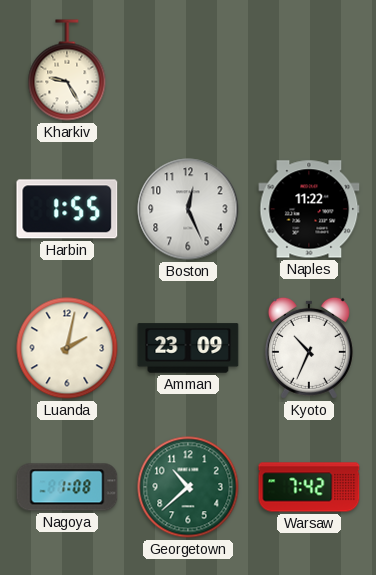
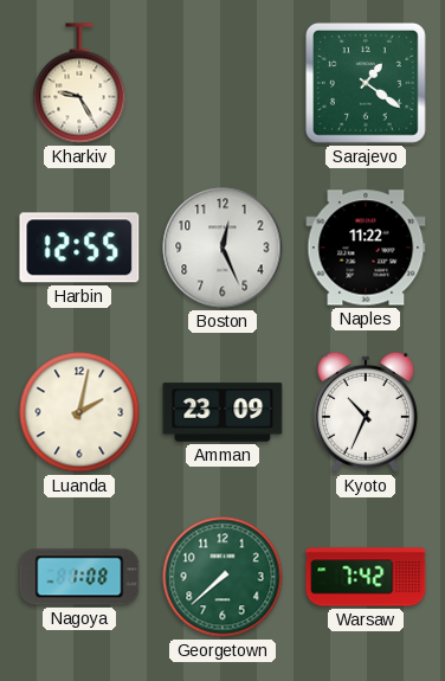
Sarajevo: none -> 1:21
Harbin: 1:55 -> 12:55
Georgetown: 10:38 -> 7:38
